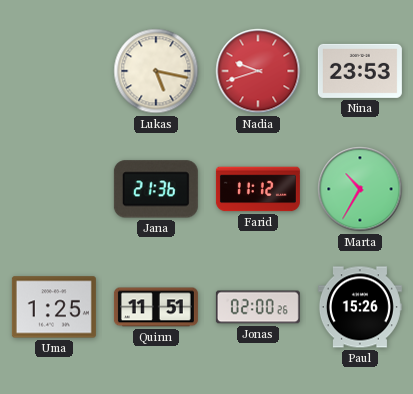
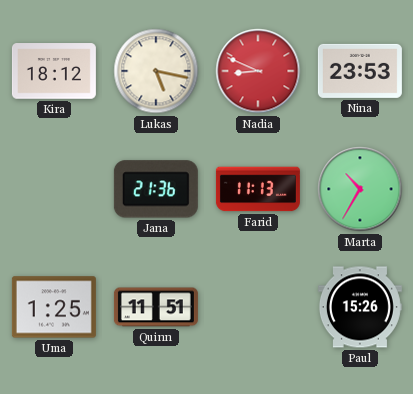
Kira: none -> 18:12
Nadia: 9:42 -> 8:49
Farid: 11:12 -> 11:13
Jonas: 02:00 -> none
